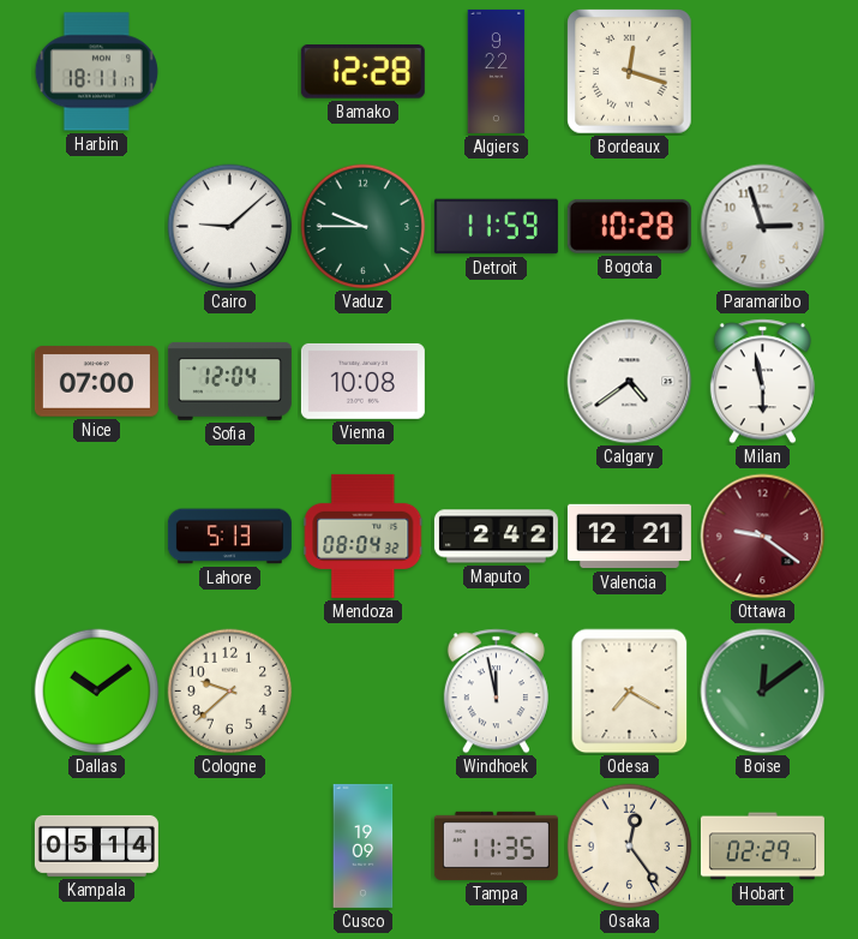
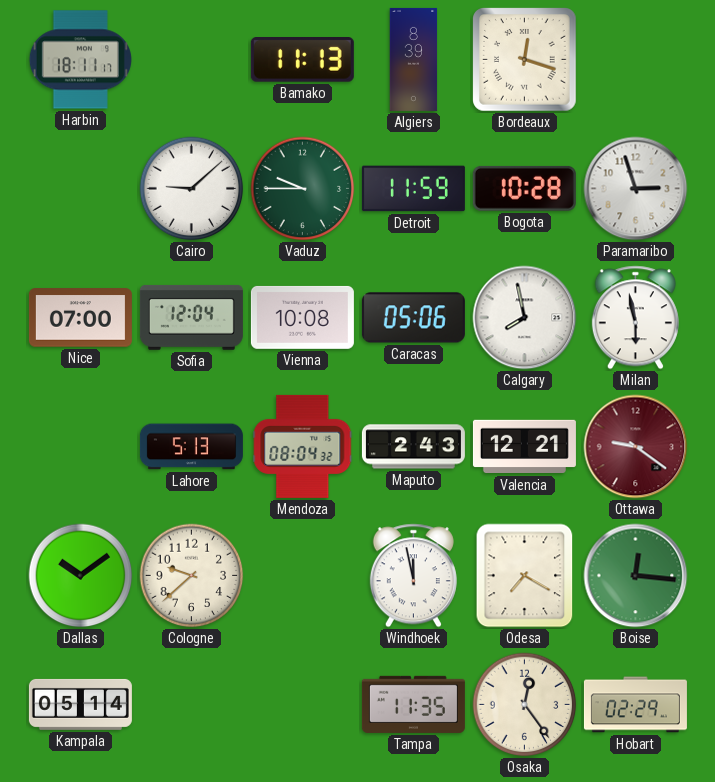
Bamako: 12:28 -> 11:13
Algiers: 9:22 -> 8:39
Caracas: none -> 05:06
Calgary: 4:39 -> 7:58
Maputo: 2:42 -> 2:43
Boise: 12:09 -> 12:16
Cusco: 19:09 -> none
